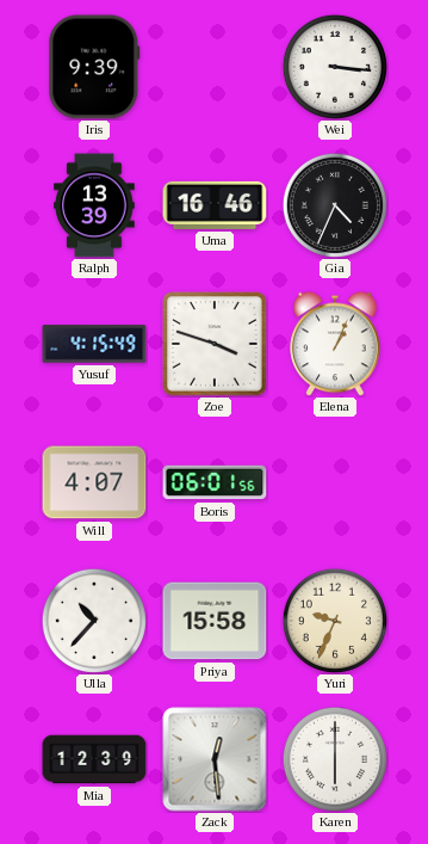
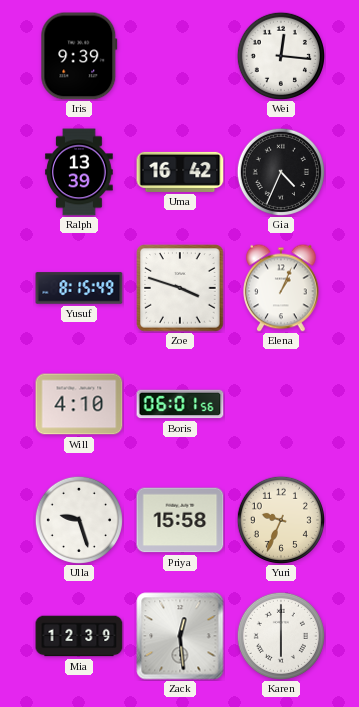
Wei: 3:16 -> 12:16
Uma: 16:46 -> 16:42
Yusuf: 4:15 -> 8:15
Will: 4:07 -> 4:10
Ulla: 10:37 -> 9:27
